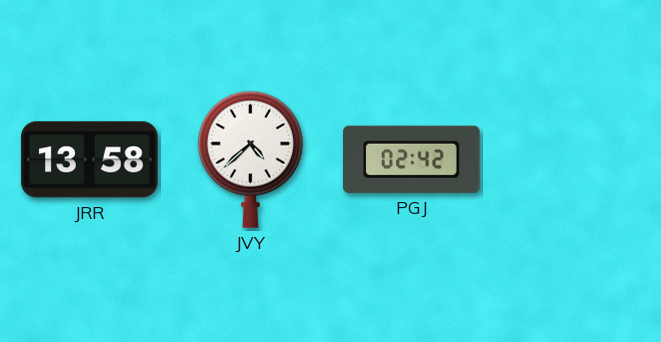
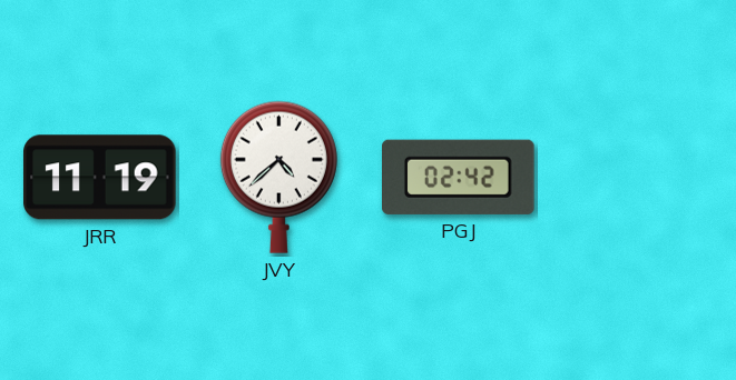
JRR: 13:58 -> 11:19
